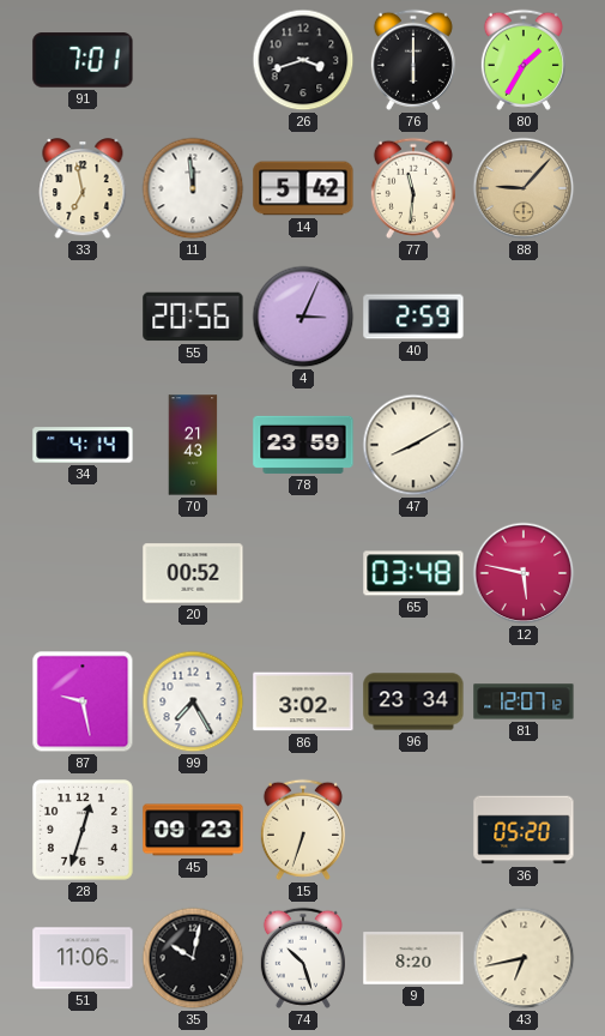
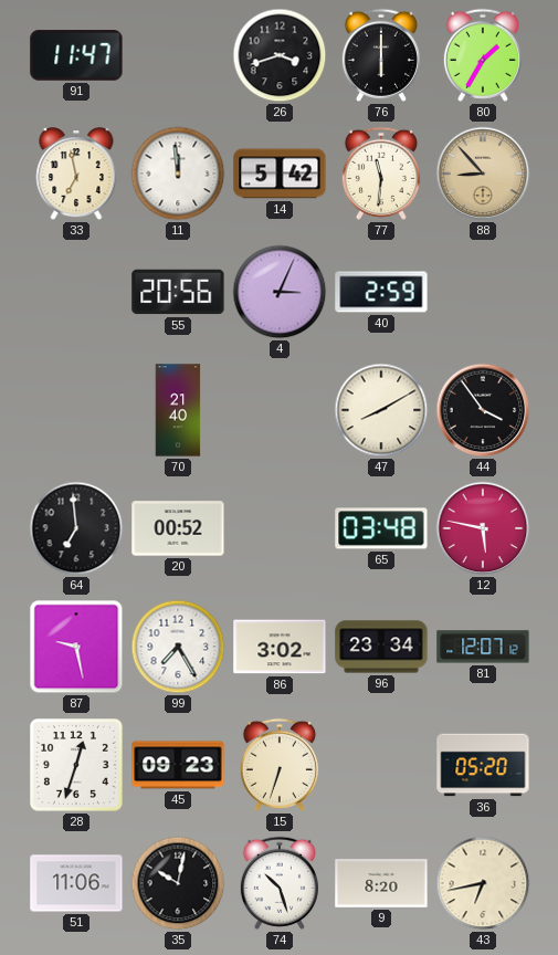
91: 7:01 -> 11:47
88: 9:07 -> 8:53
34: 4:14 -> none
70: 21:43 -> 21:40
78: 23:59 -> none
44: none -> 3:54
64: none -> 6:59
